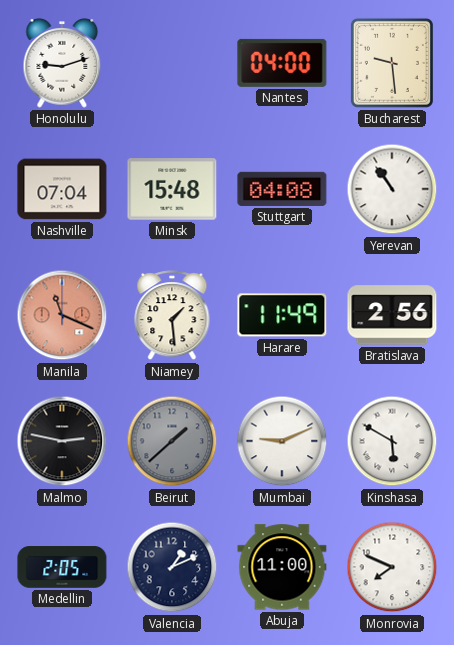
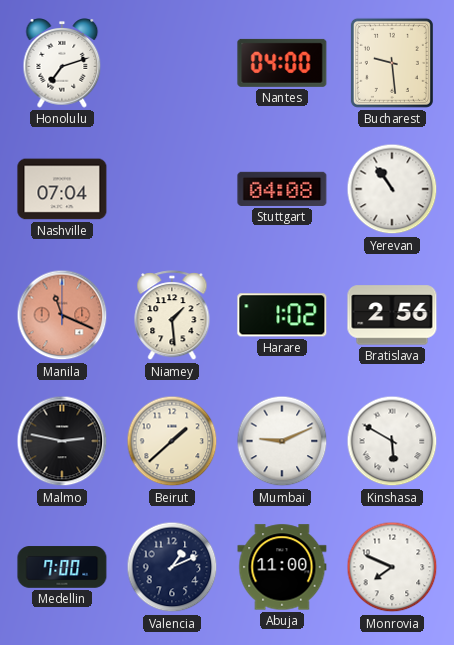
Honolulu: 9:12 -> 7:12
Minsk: 15:48 -> none
Harare: 11:49 -> 1:02
Beirut dial: grey -> cream
Medellin: 2:05 -> 7:00
